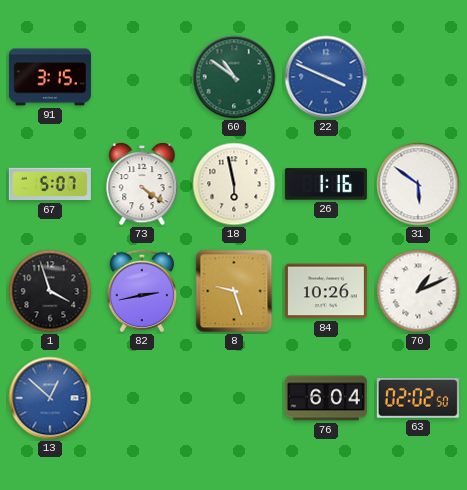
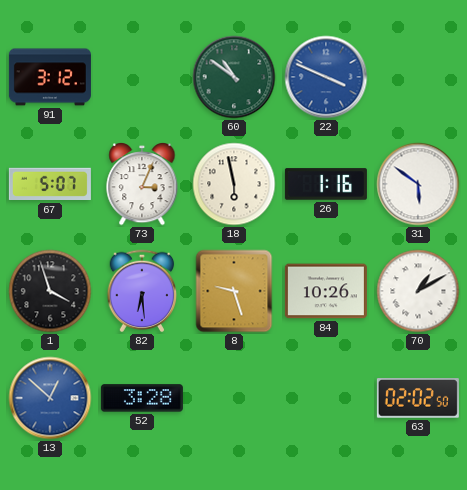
91: 3:15 -> 3:12
73: 4:21 -> 3:04
82: 2:43 -> 6:29
70: 1:11 -> 1:10
52: none -> 3:28
76: 6:04 -> none
